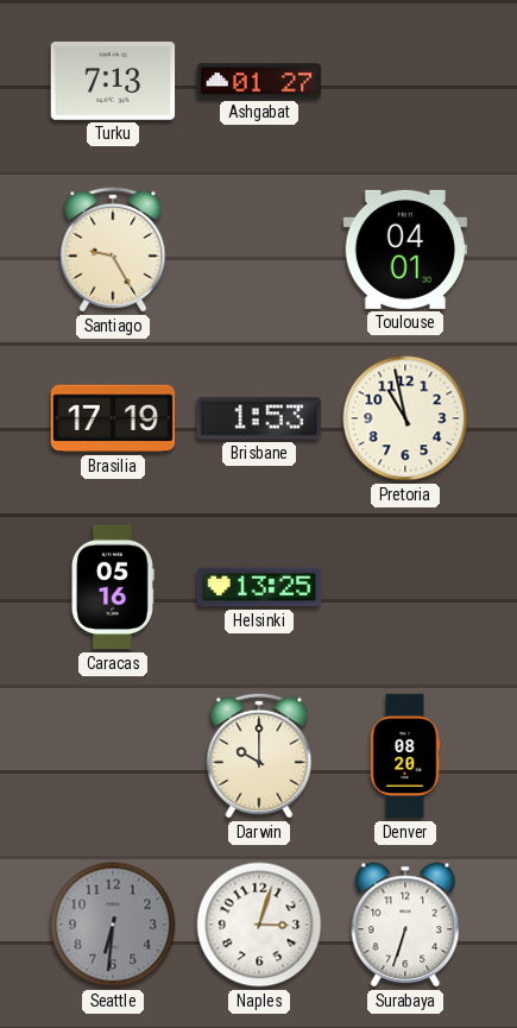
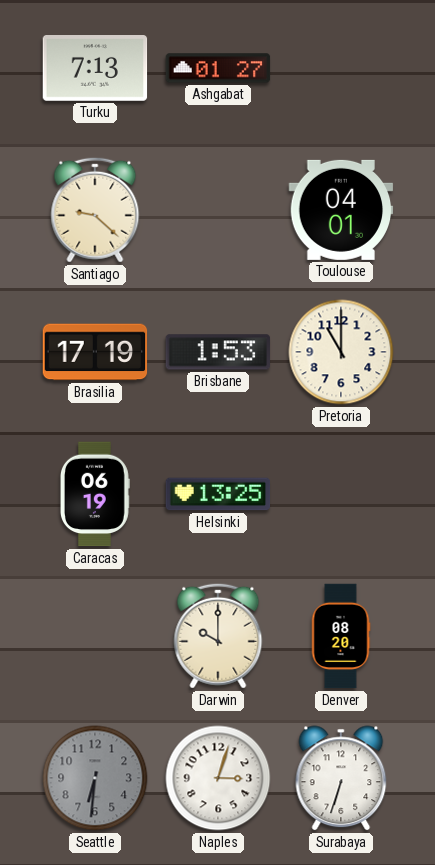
Santiago: 9:25 -> 9:22
Pretoria: 10:58 -> 11:00
Caracas: 05:16 -> 06:19
